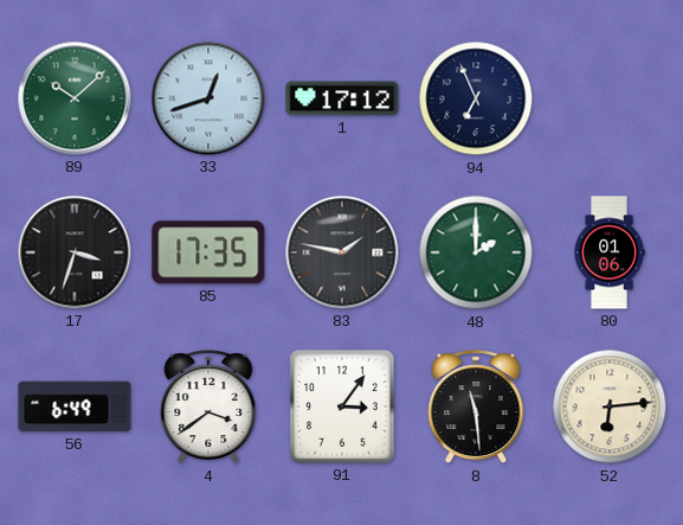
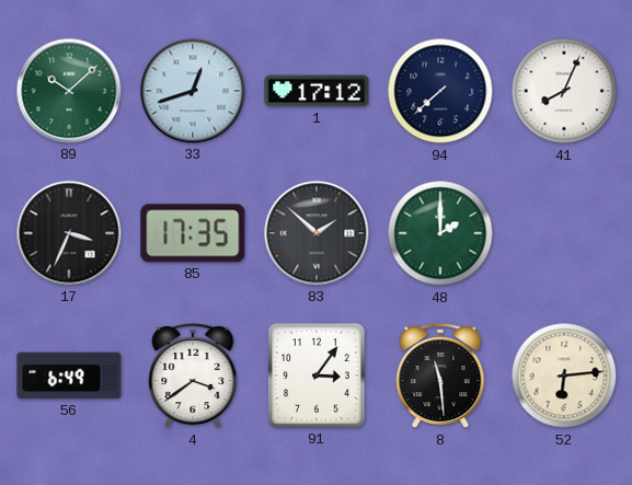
94: 6:56 -> 7:38
41: none -> 8:04
17: 3:33 -> 3:34
83: 1:47 -> 1:52
80: 01:06 -> none
